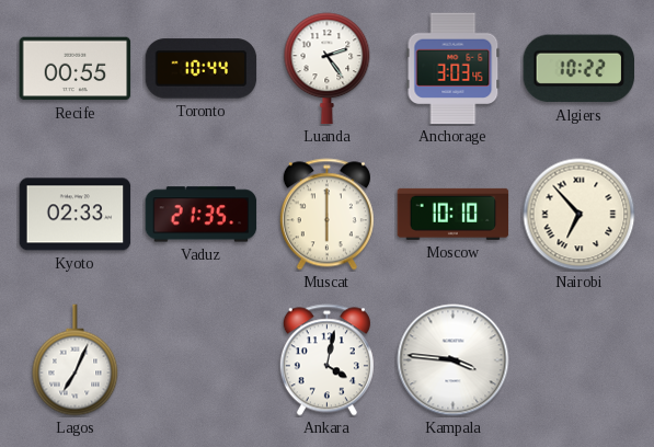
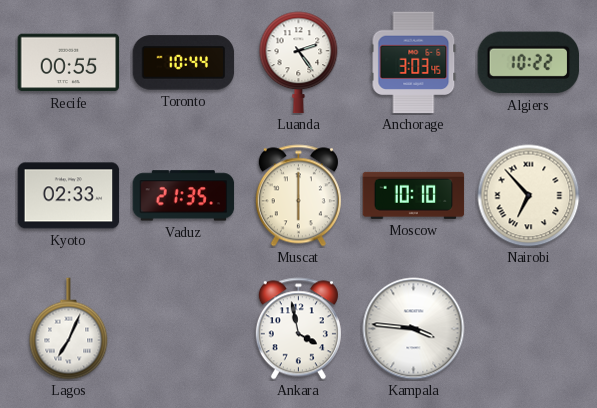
Ankara: 4:02 -> 3:58
